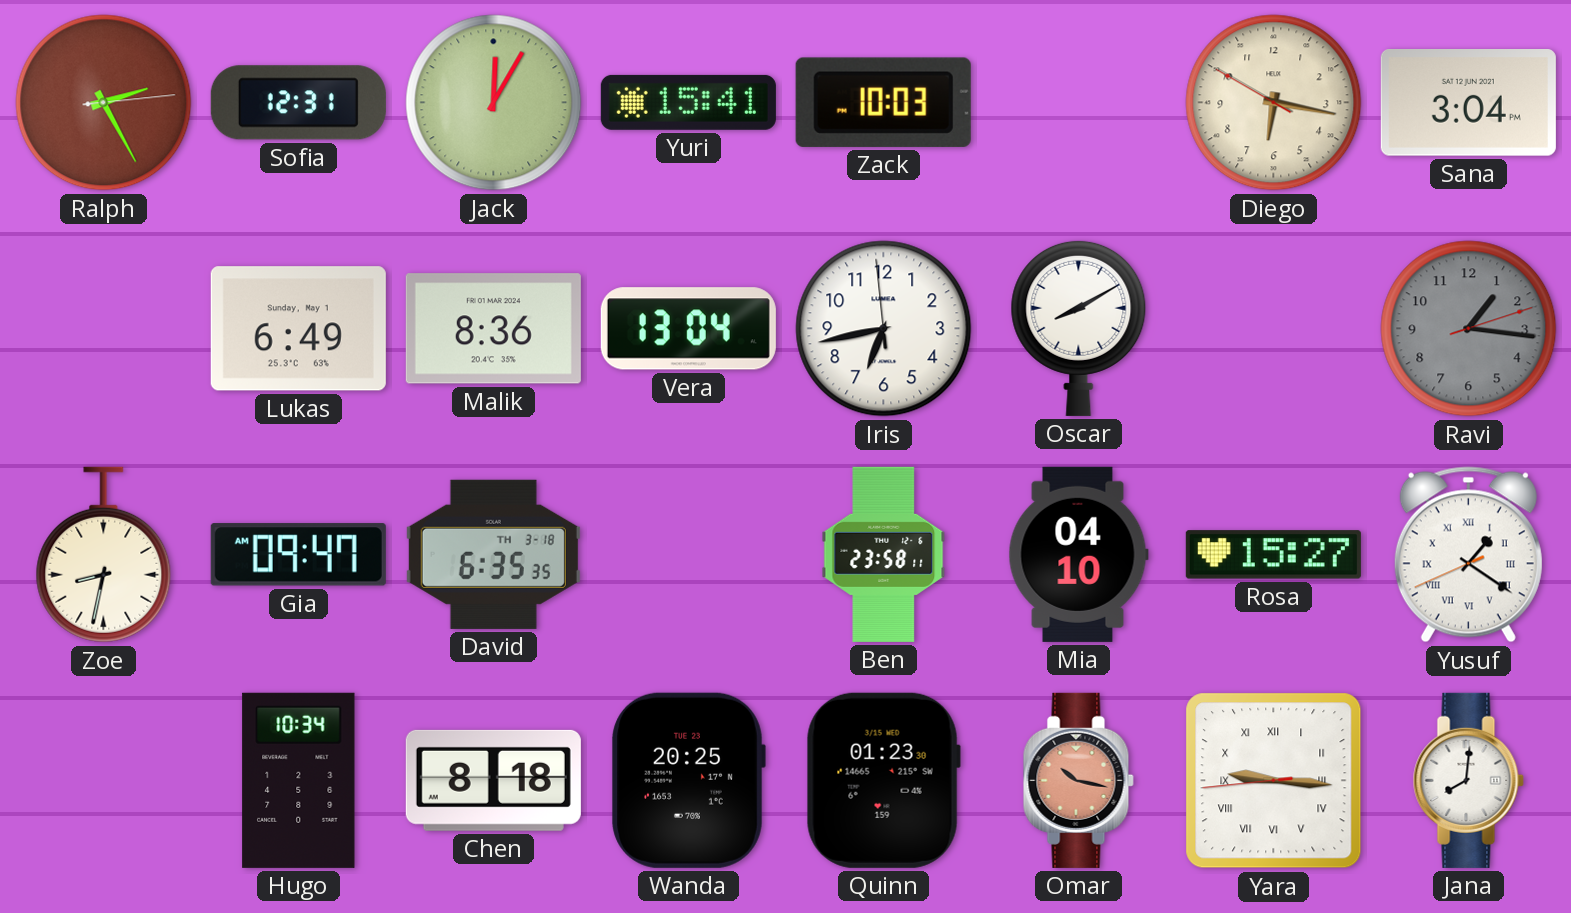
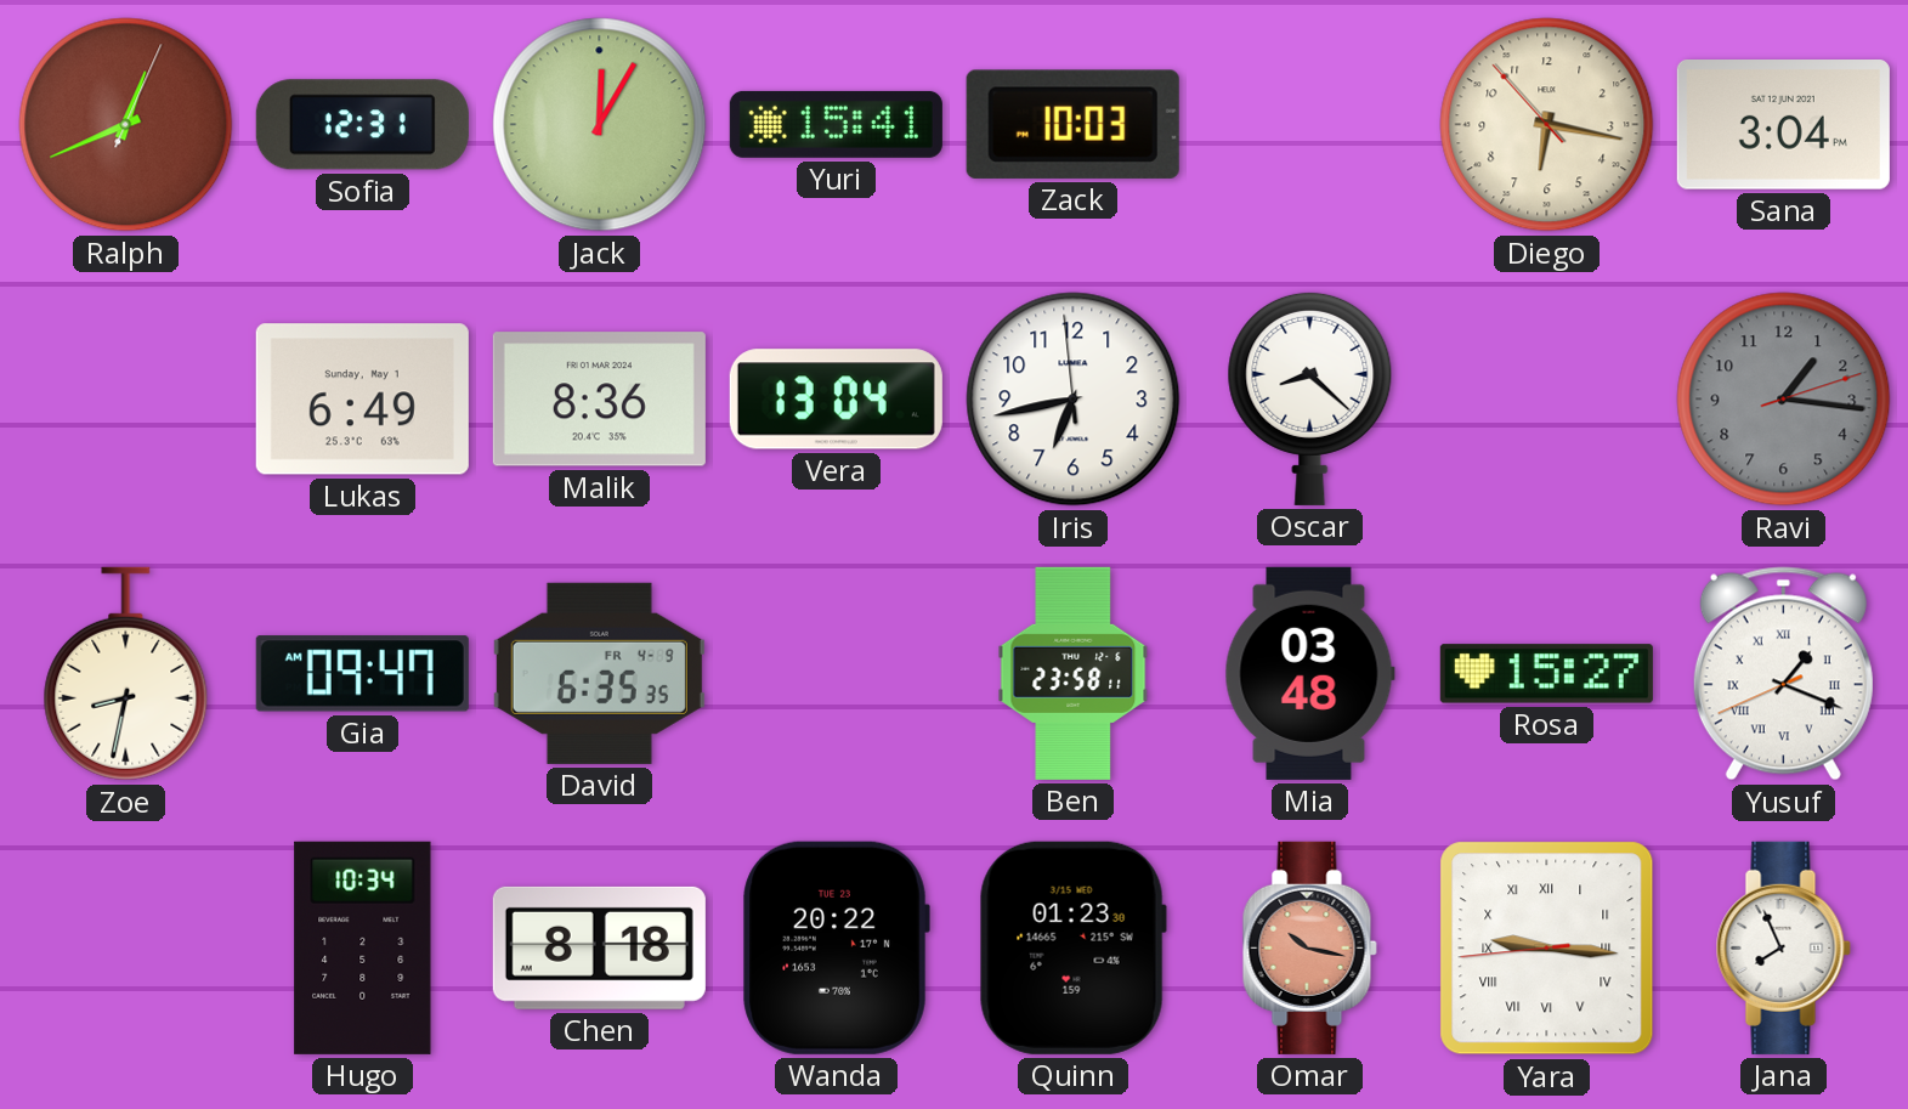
Ralph: 2:25 -> 12:41
Diego: 6:16:50 -> 6:16:53
Oscar: 8:10 -> 8:22
David date: TH 3-18 -> FR 4-9
Mia: 04:10 -> 03:48
Yusuf: 1:20 -> 1:18
Wanda: 20:25 -> 20:22
Jana: 8:01 -> 7:56
